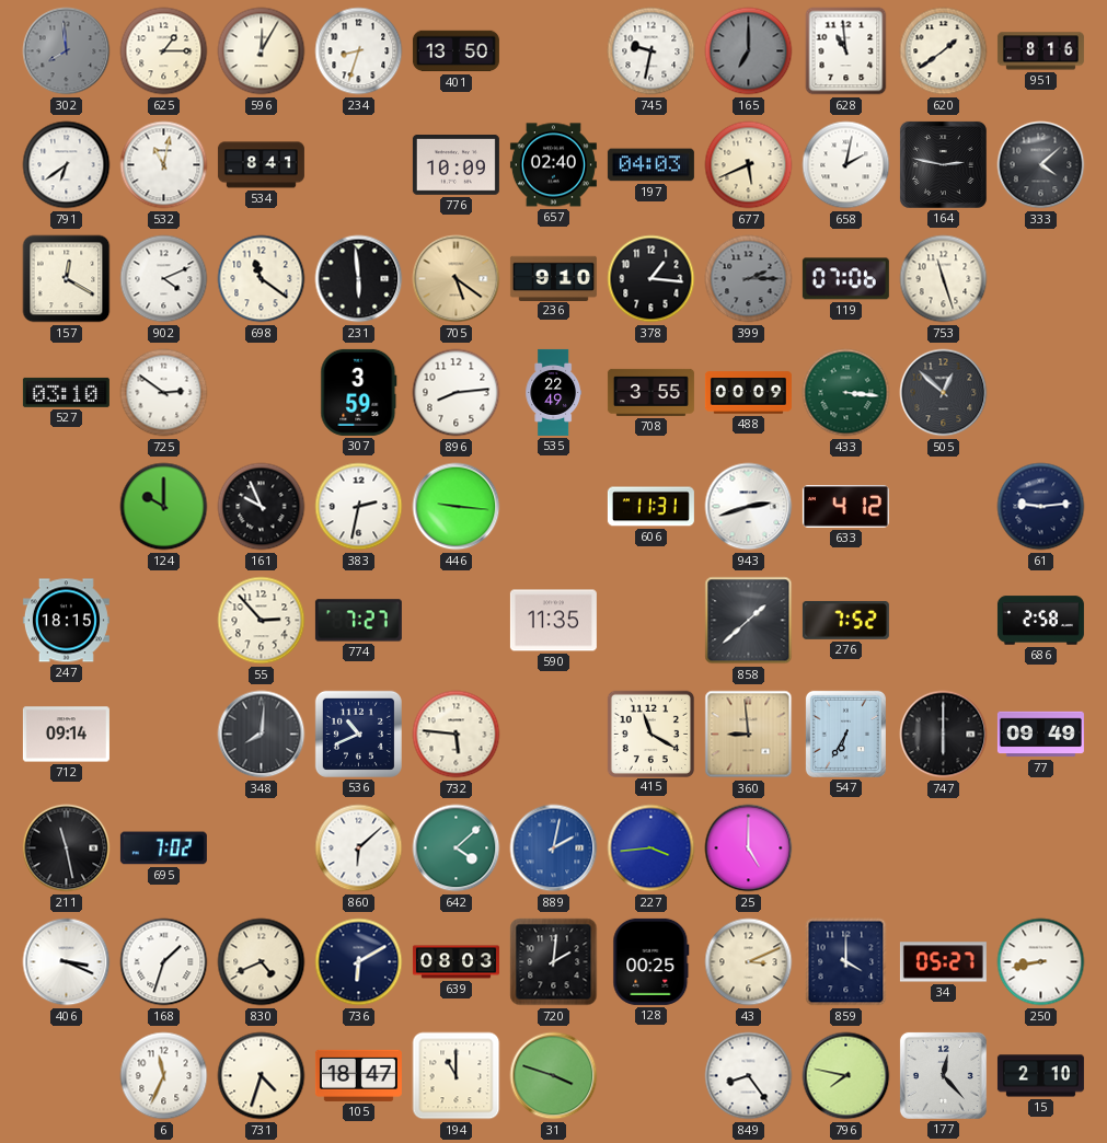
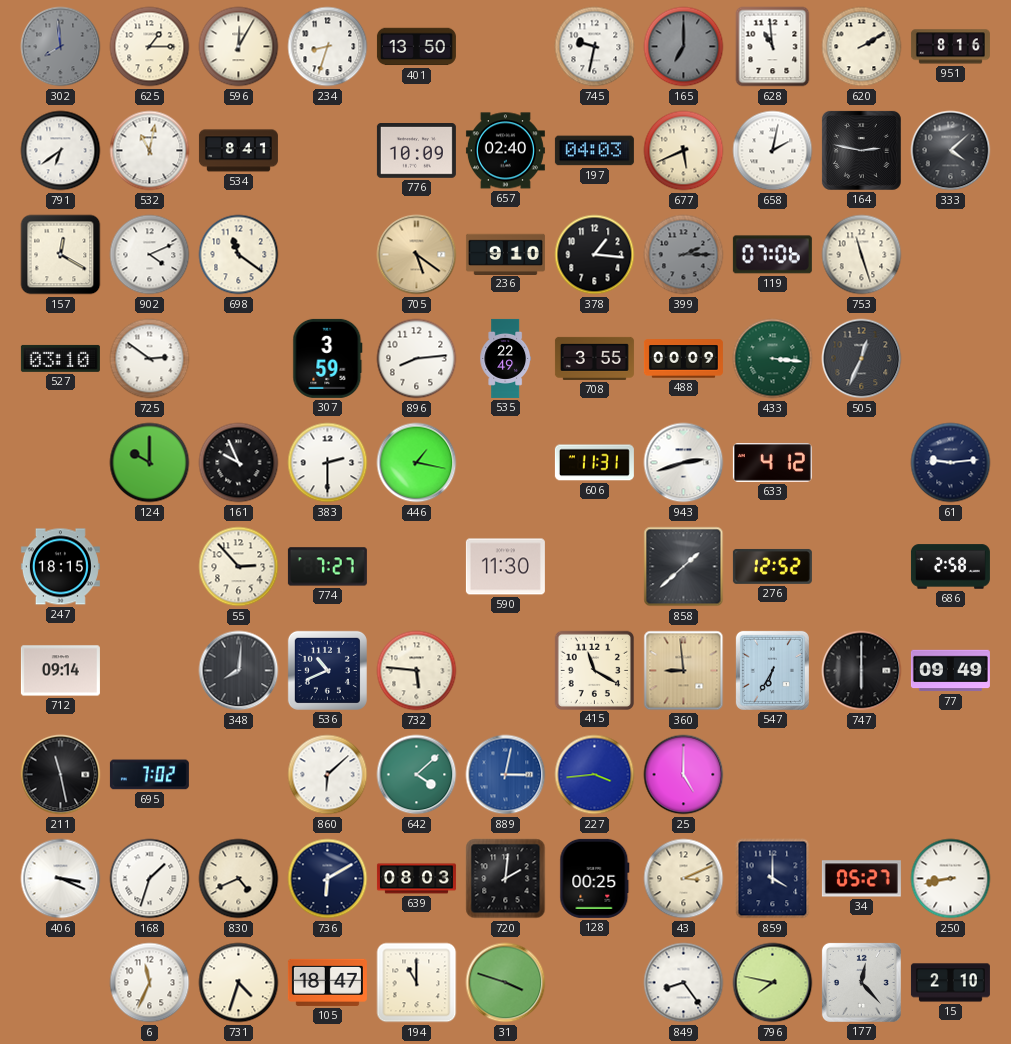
620: 1:39 -> 2:10
231: 5:59 -> none
505: 12:52 -> 12:34
383: 2:32 -> 2:30
446: 9:16 -> 1:17
590: 11:35 -> 11:30
276: 7:52 -> 12:52
889: 2:02 -> 3:02
